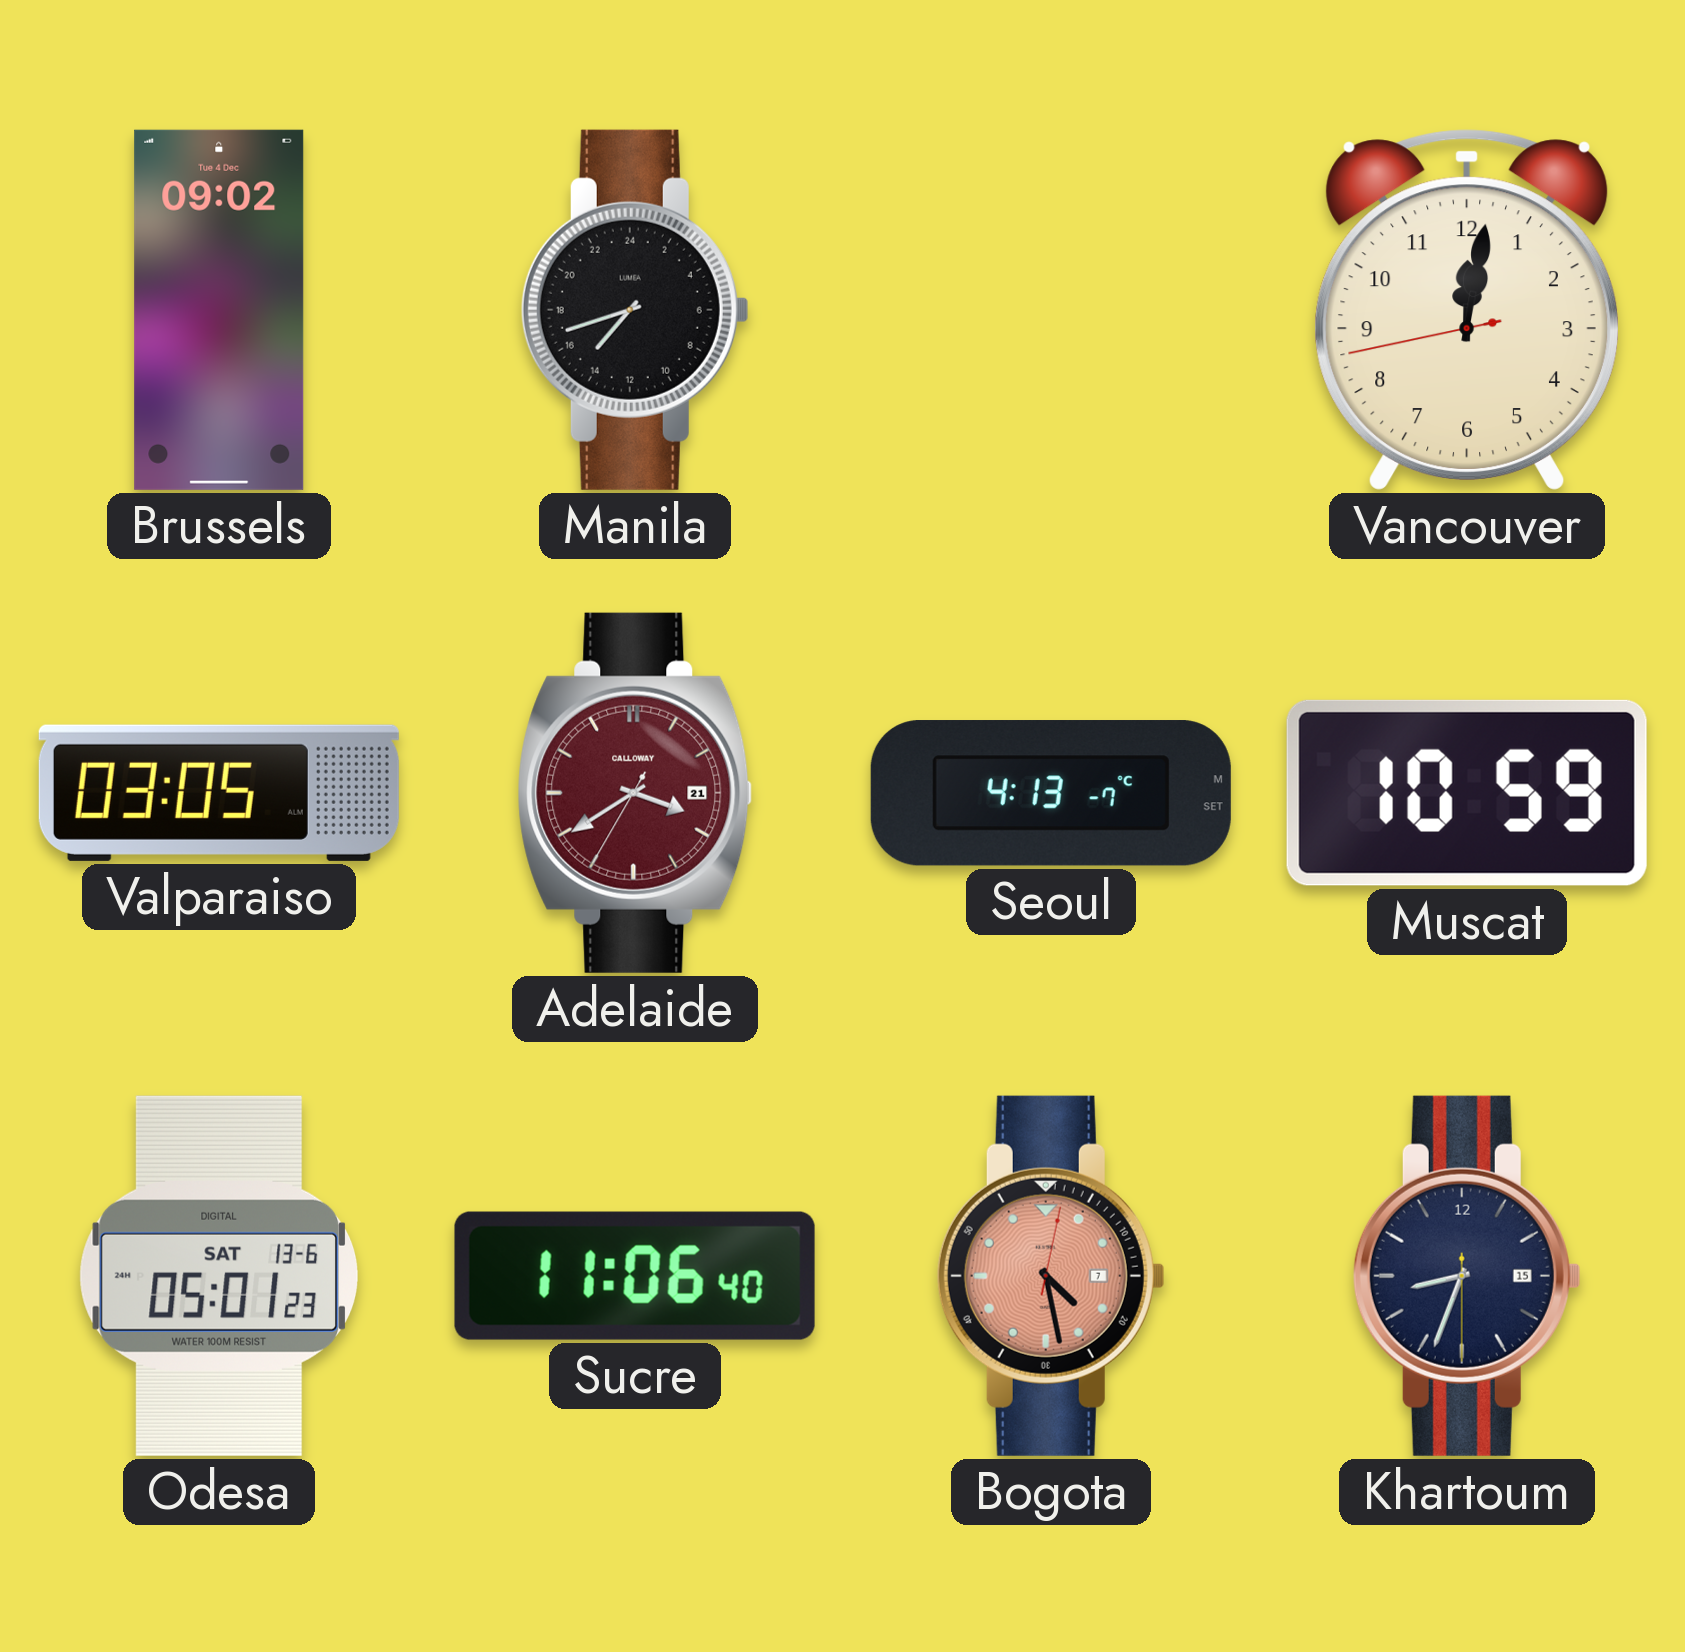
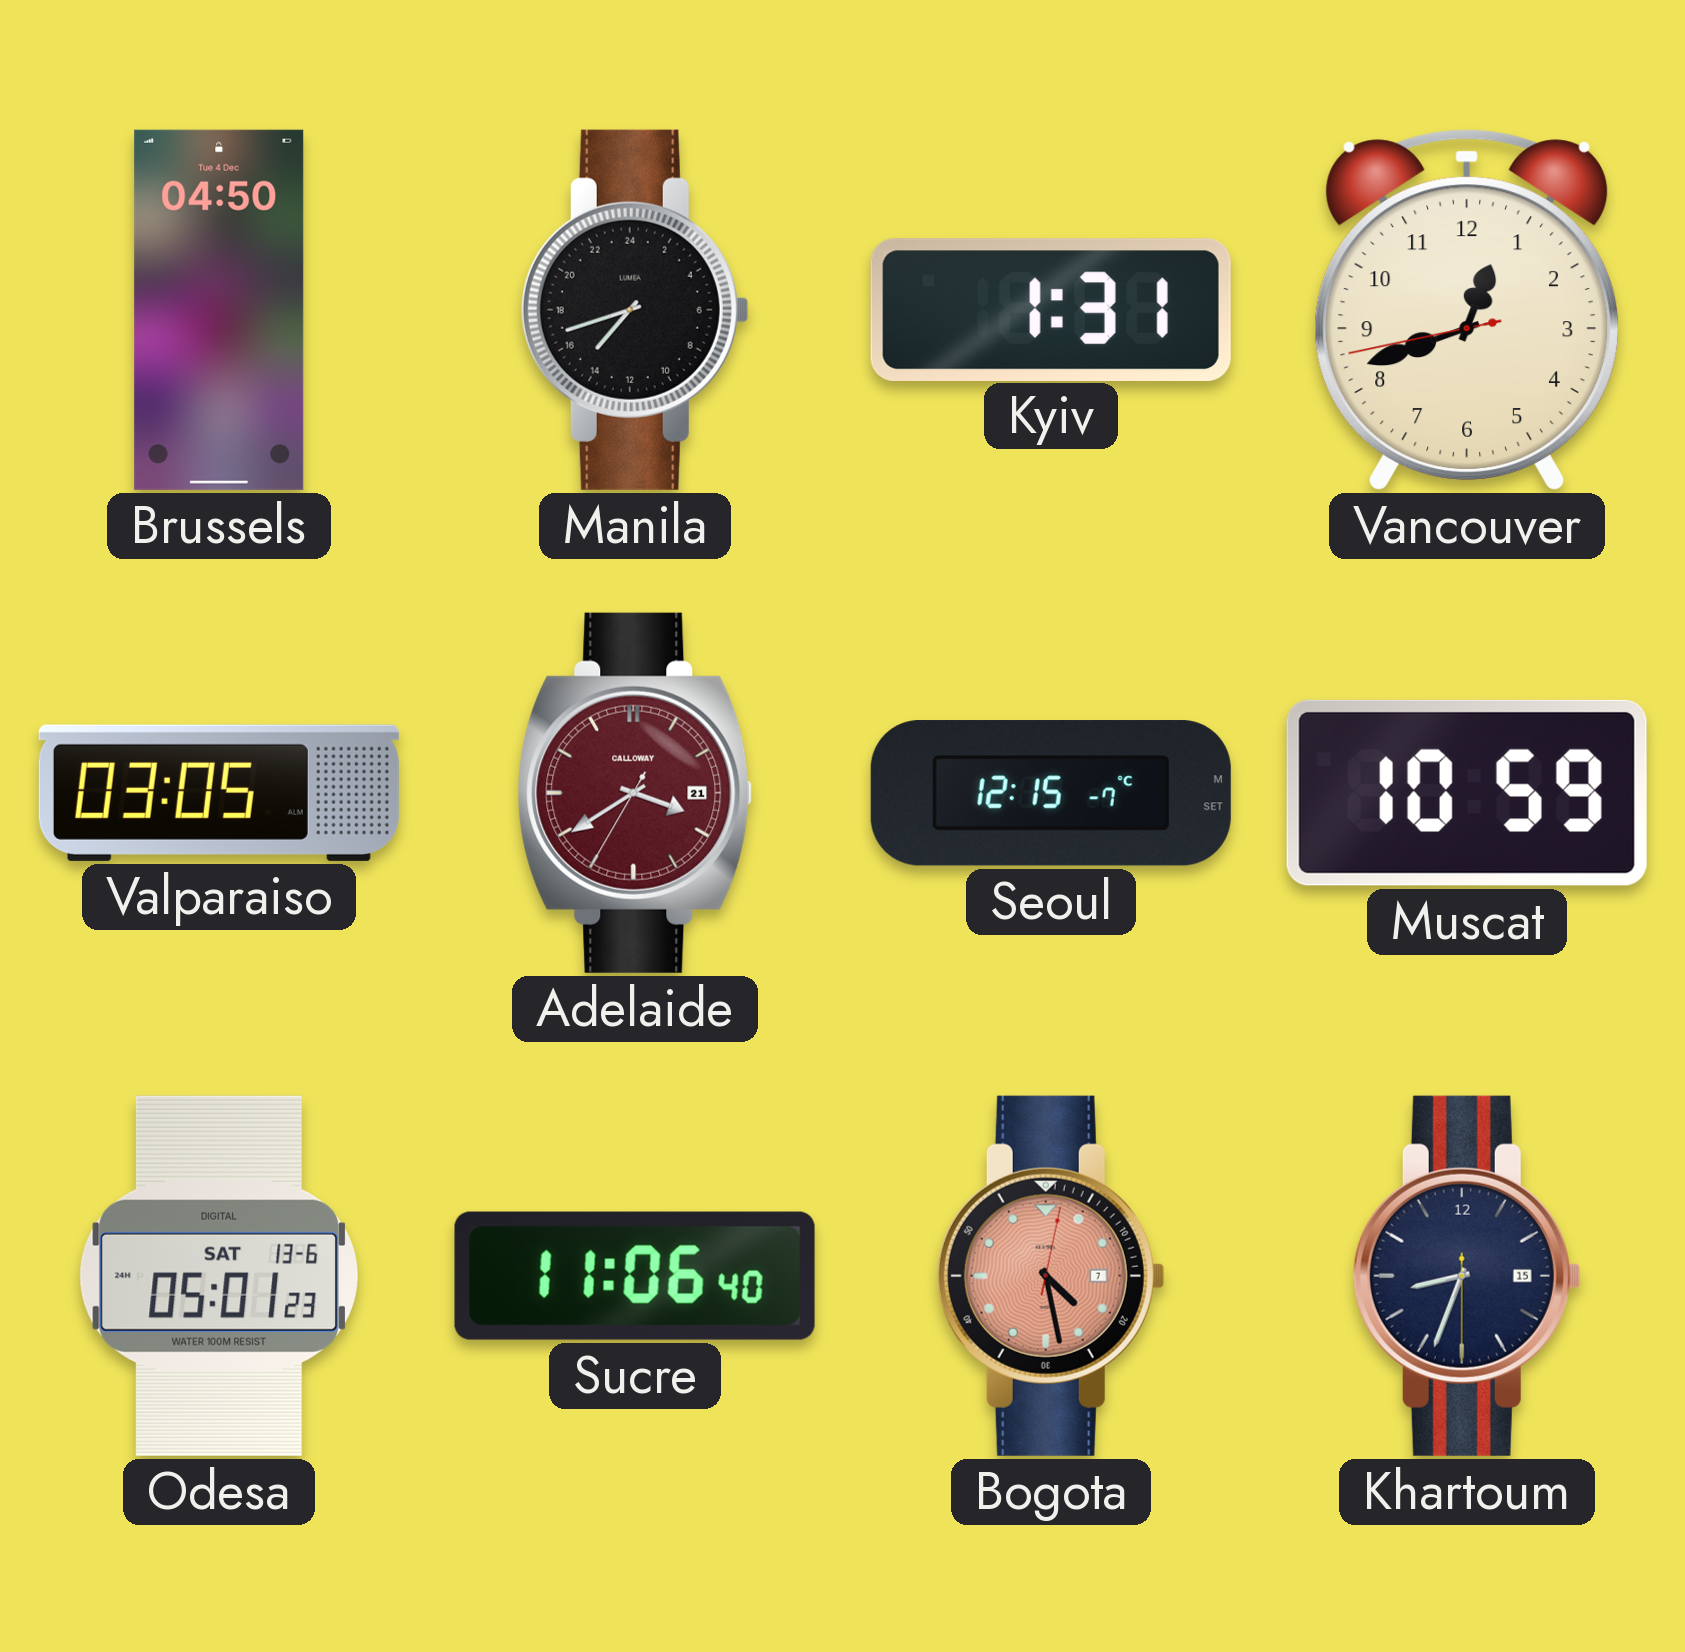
Brussels: 09:02 -> 04:50
Kyiv: none -> 1:31
Vancouver: 12:01 -> 12:41
Seoul: 4:13 -> 12:15
